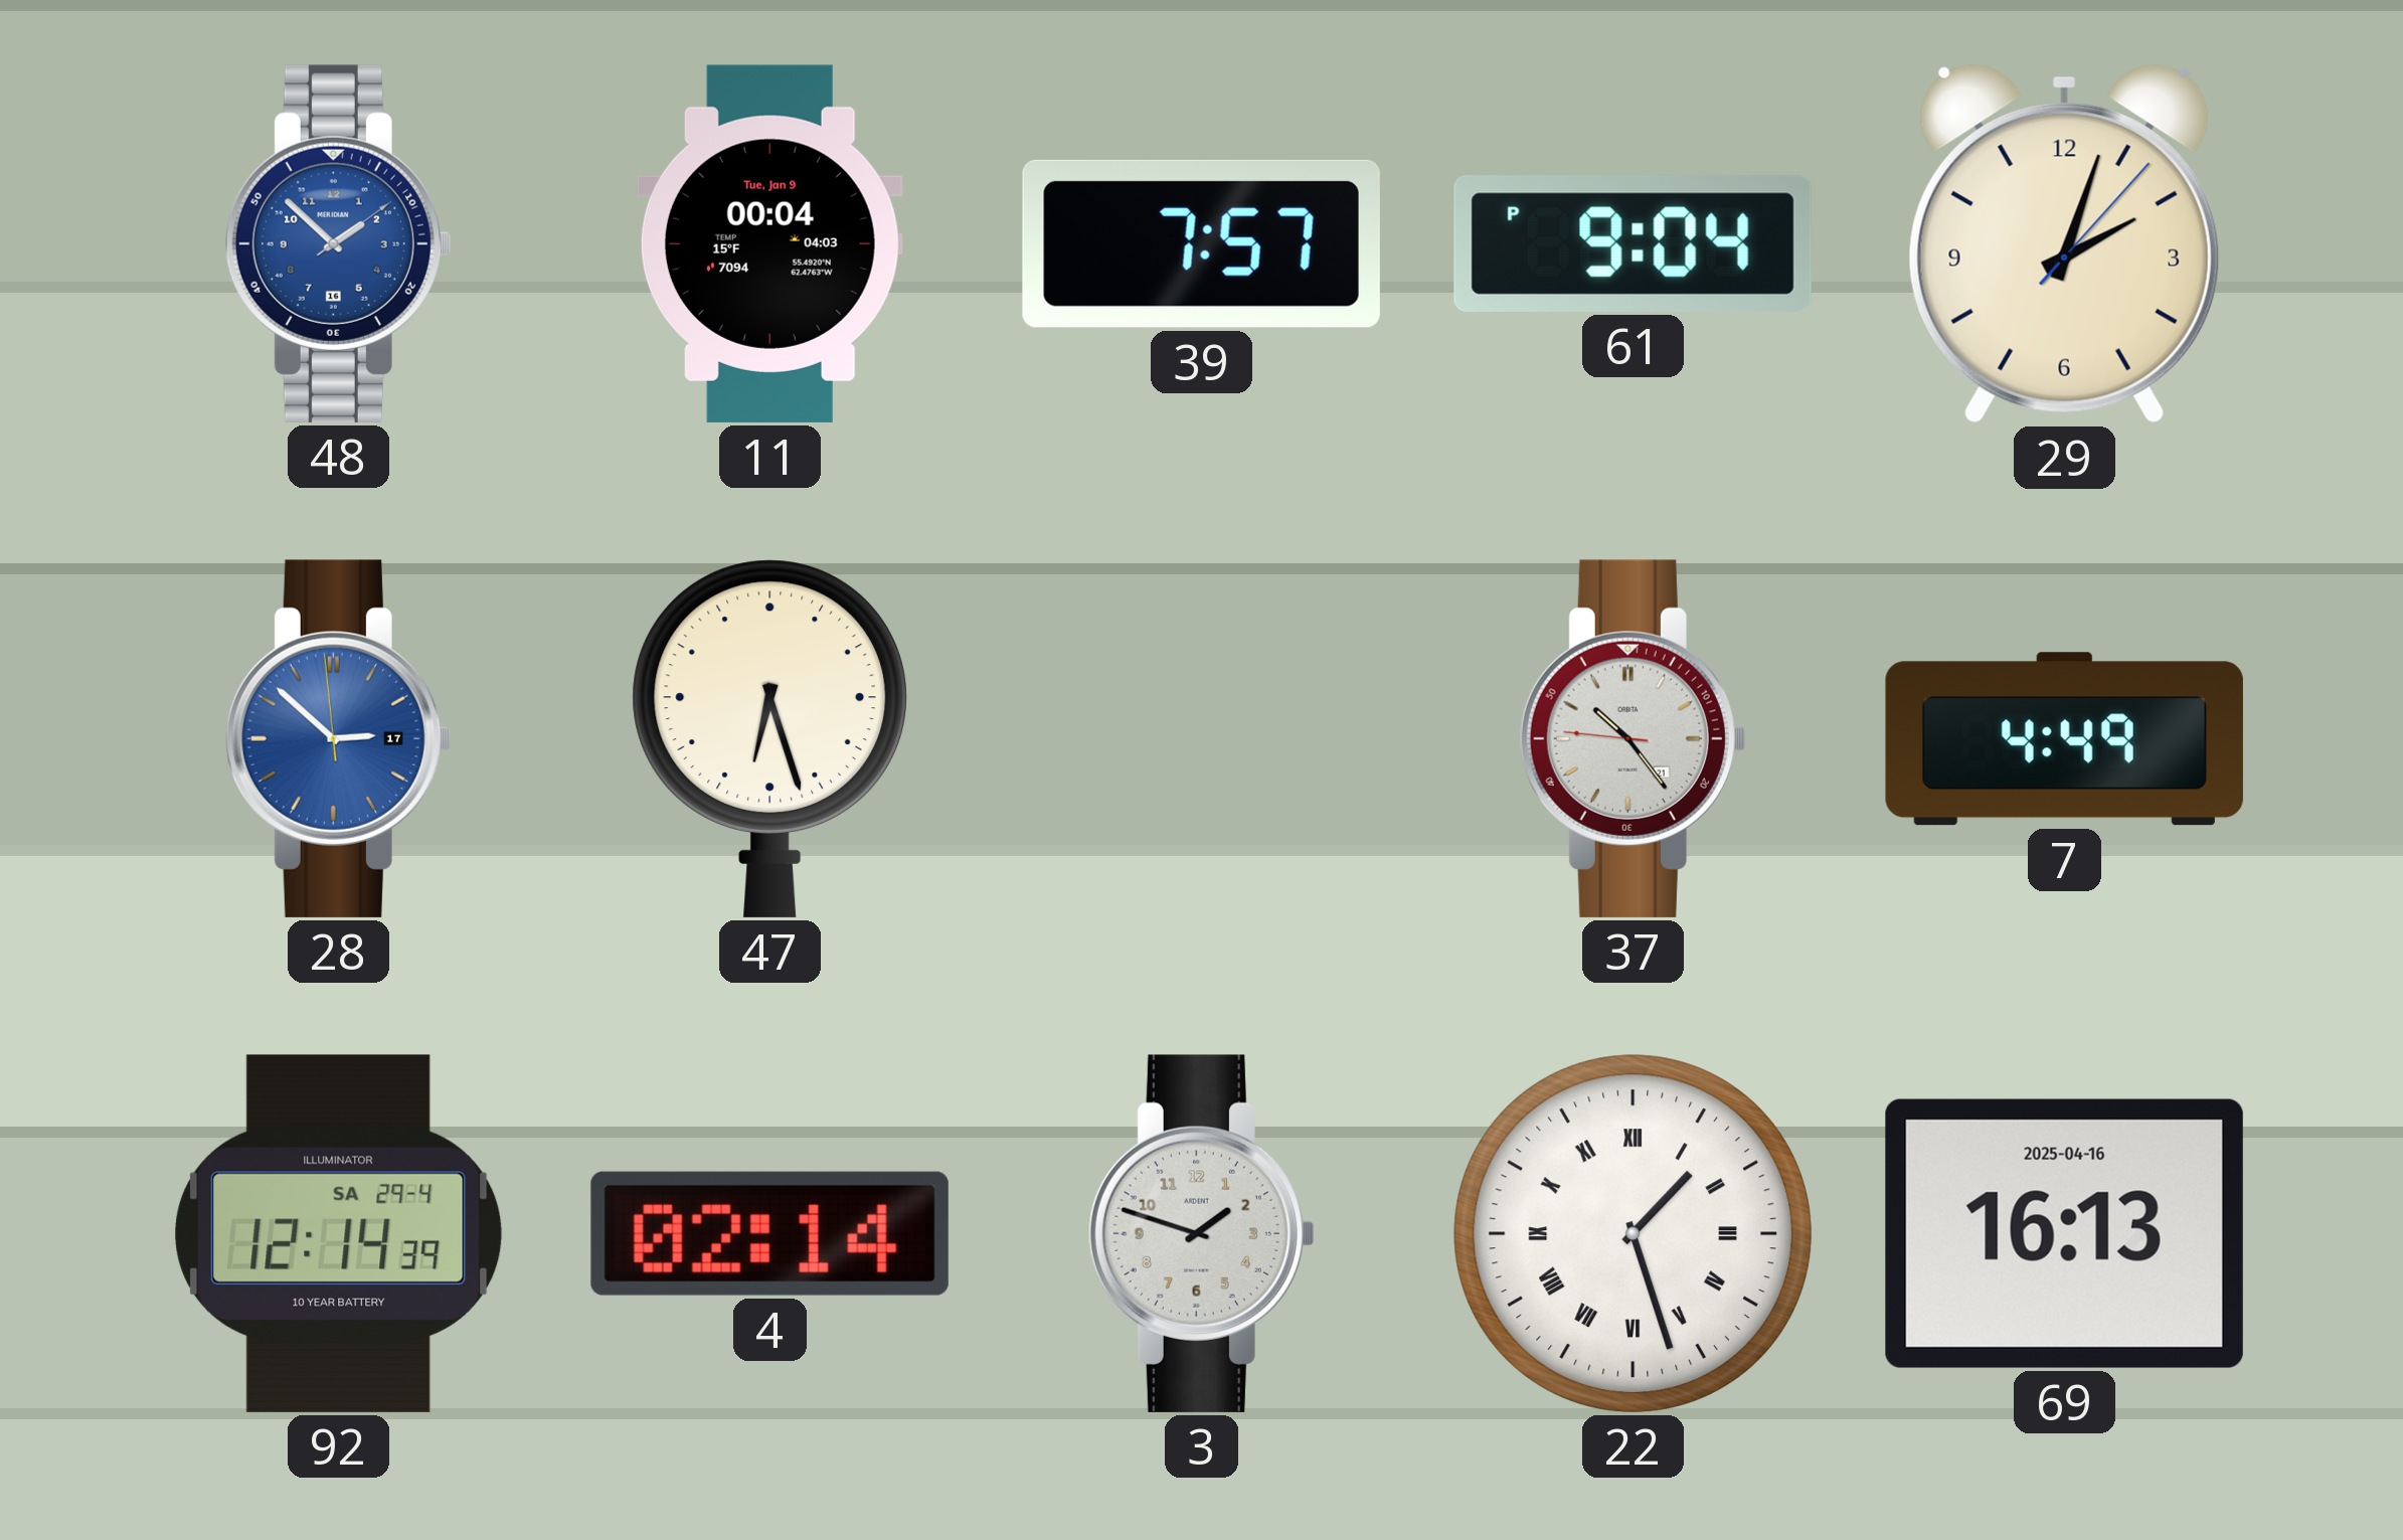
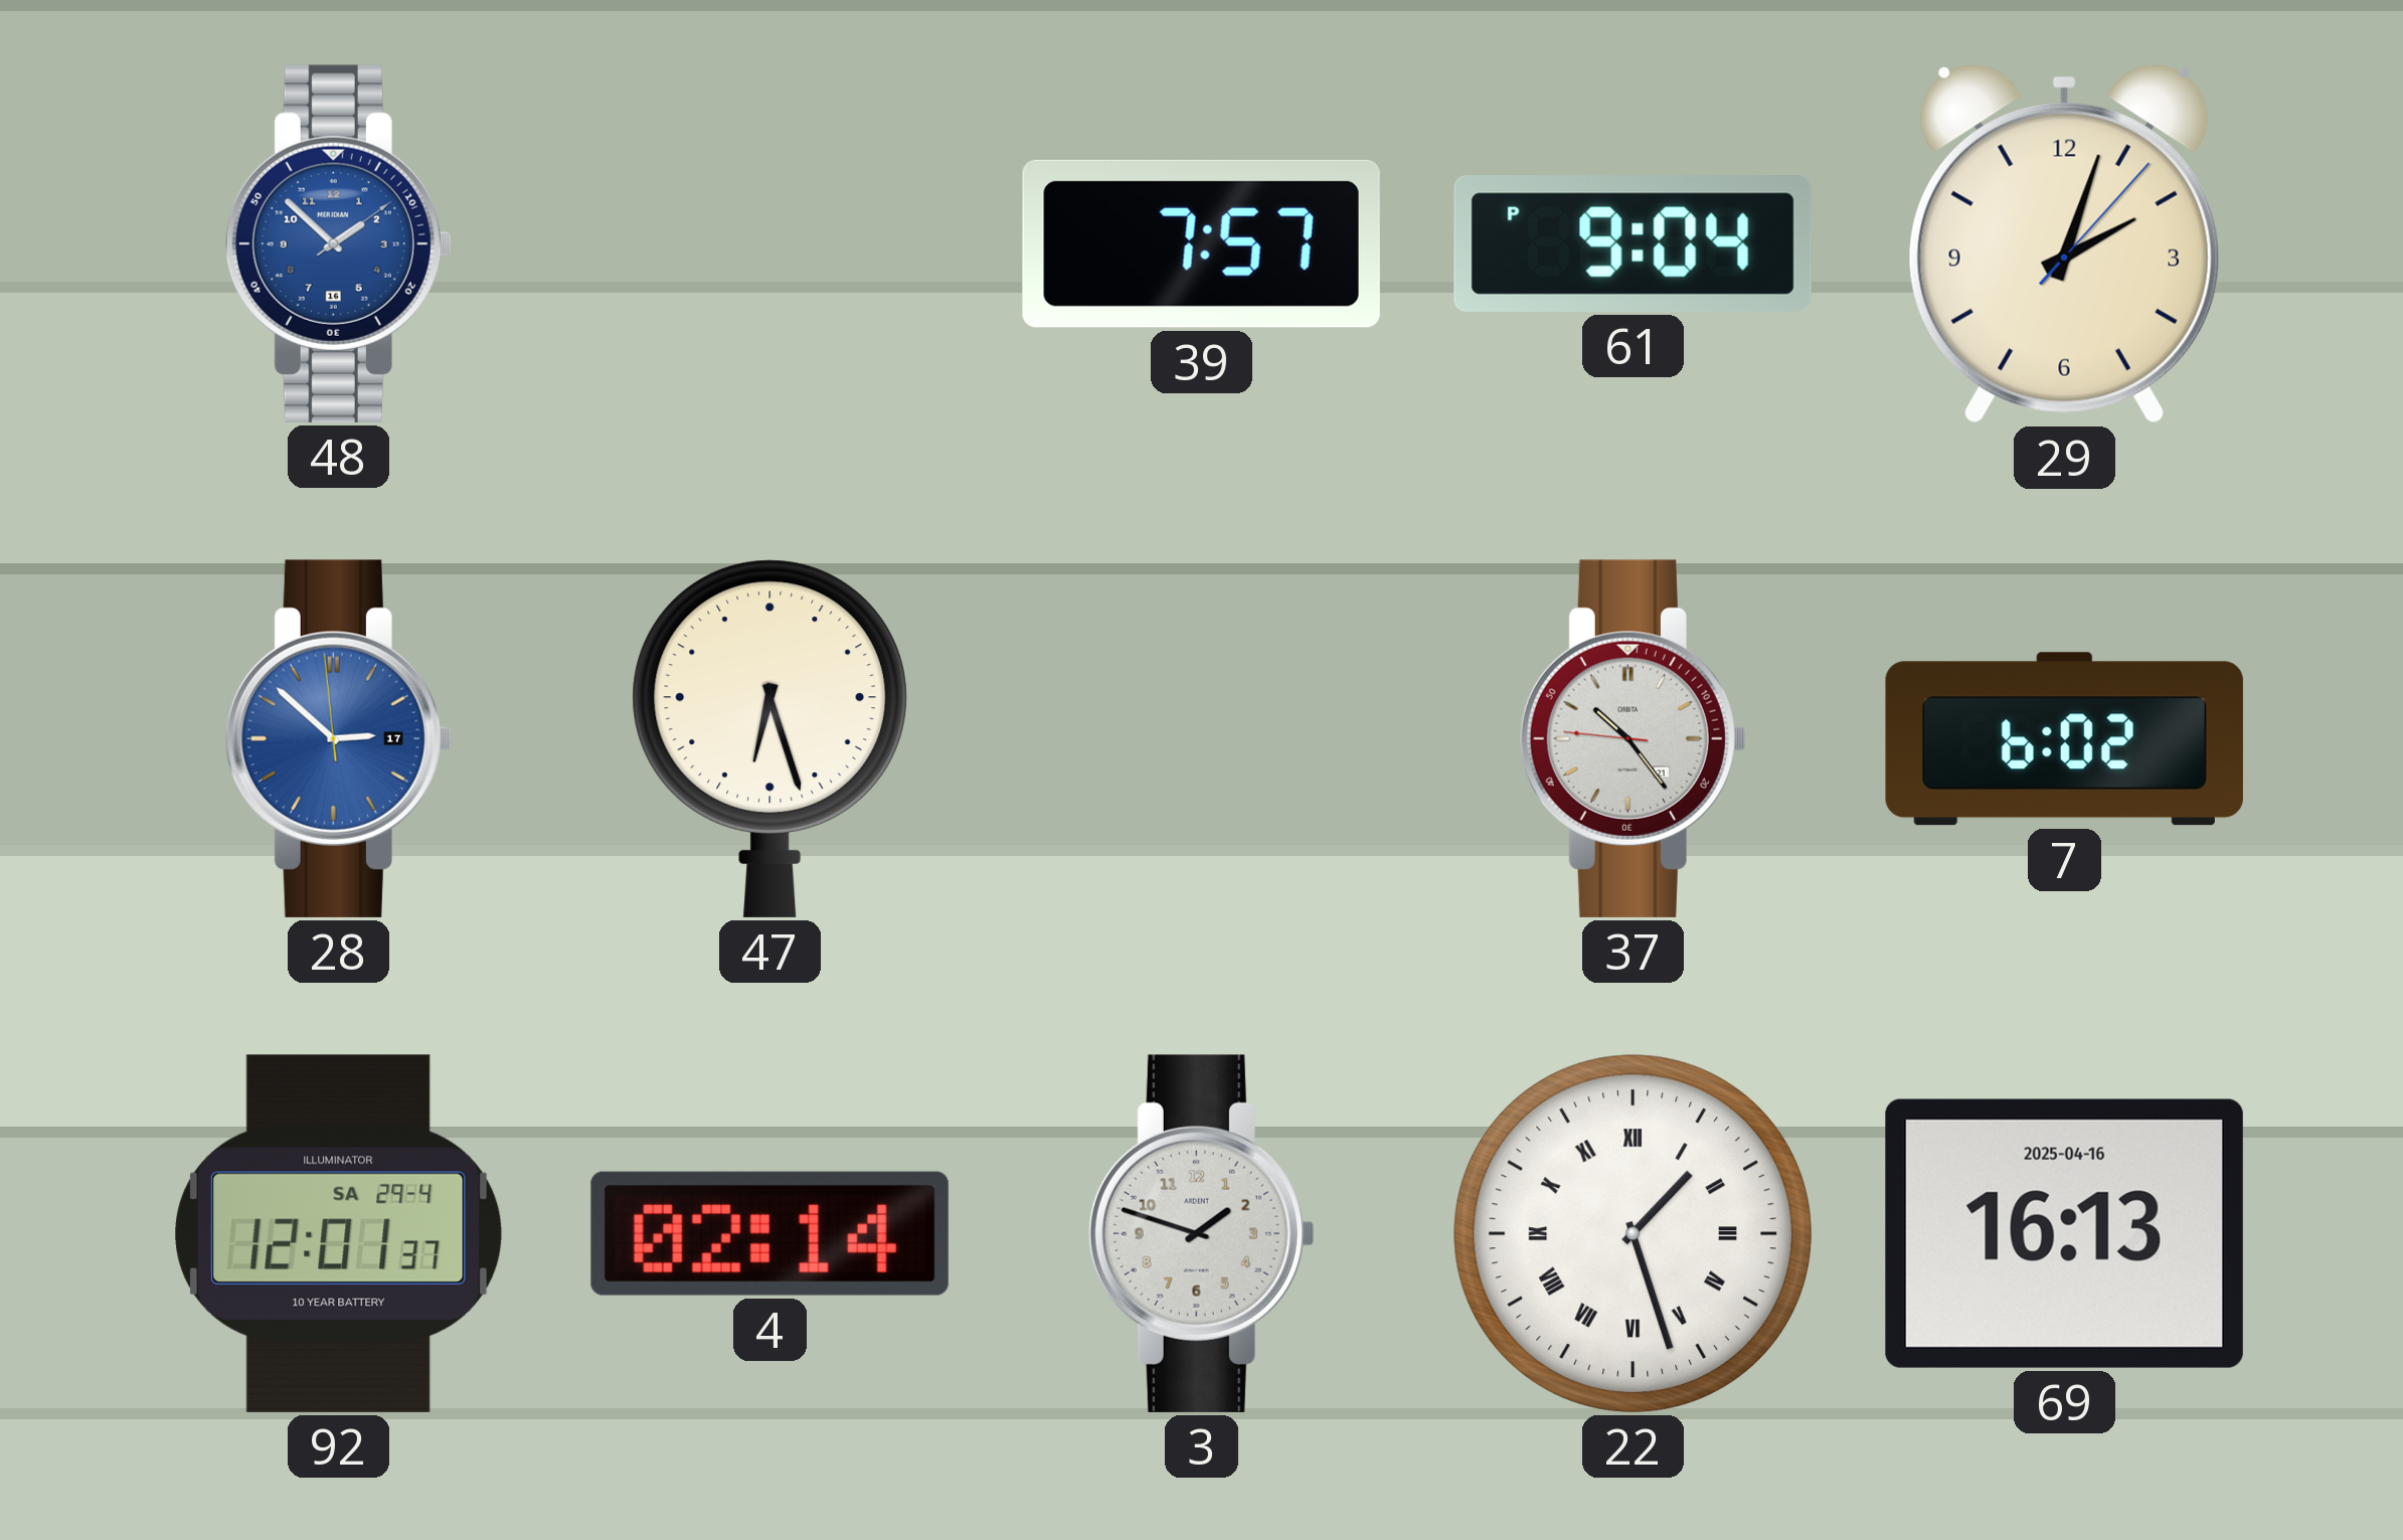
11: 00:04 -> none
7: 4:49 -> 6:02
92: 12:14 -> 12:01
